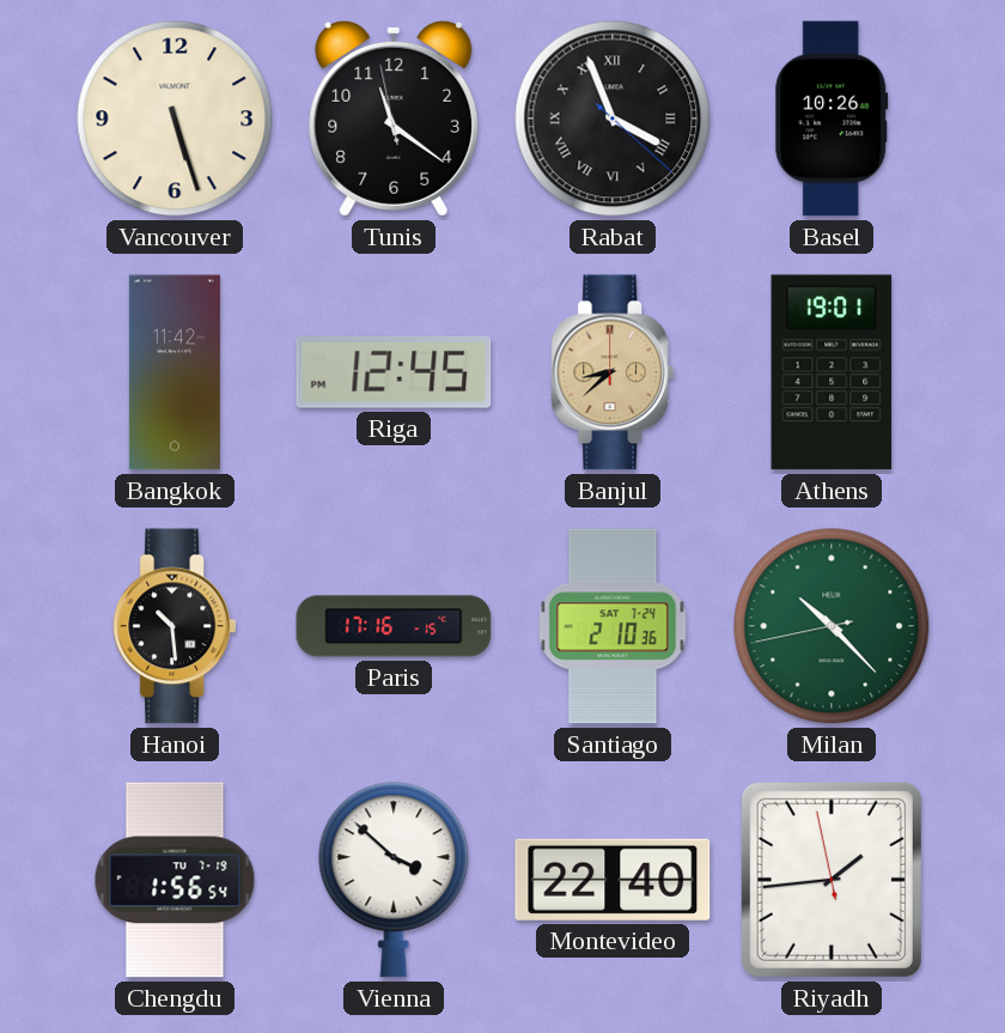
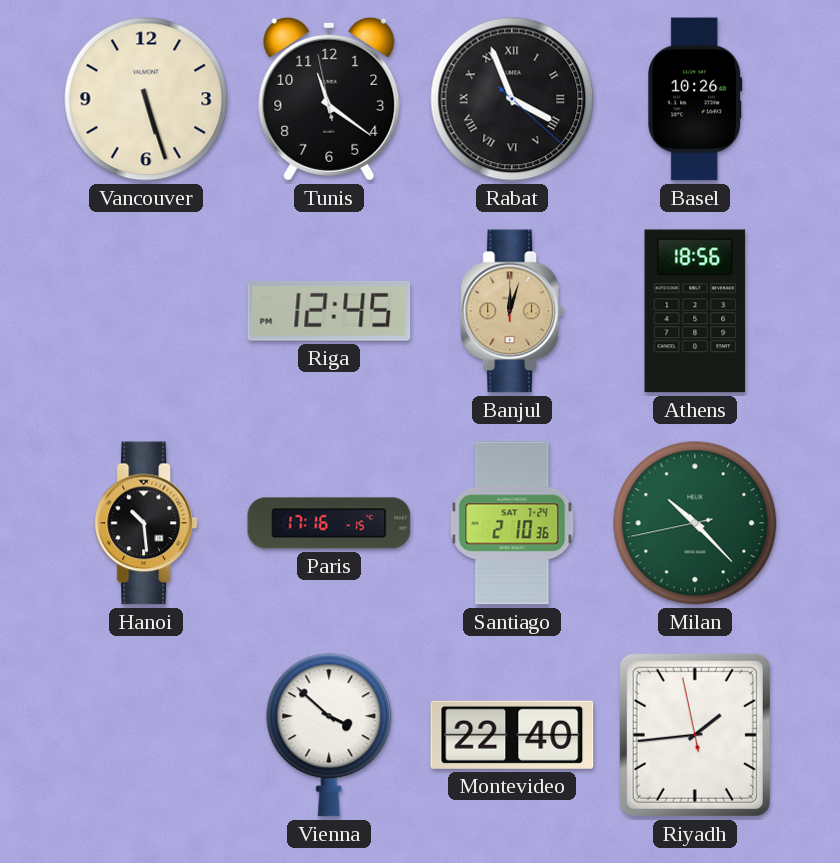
Bangkok: 11:42 -> none
Banjul: 8:38 -> 12:03
Athens: 19:01 -> 18:56
Chengdu: 1:56 -> none
